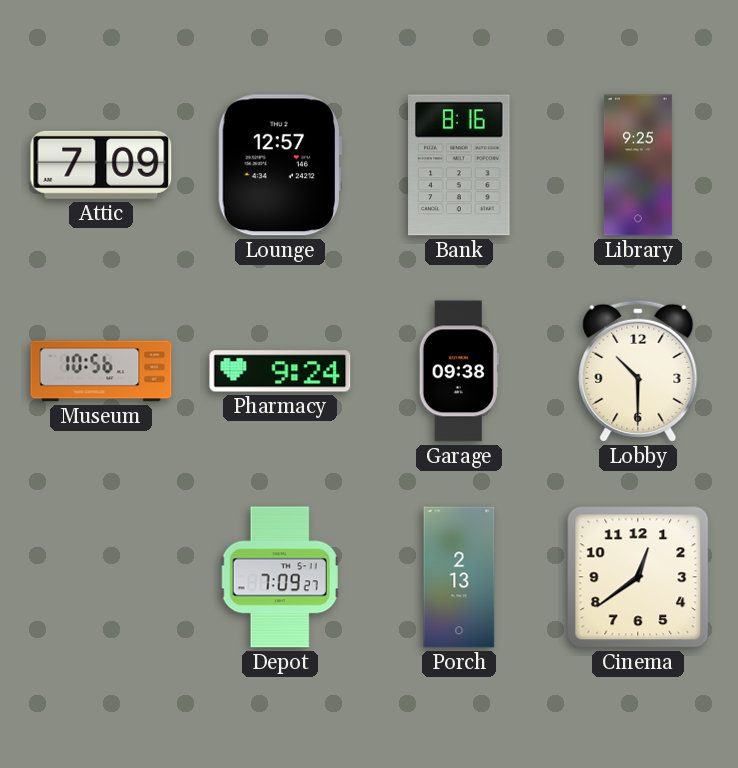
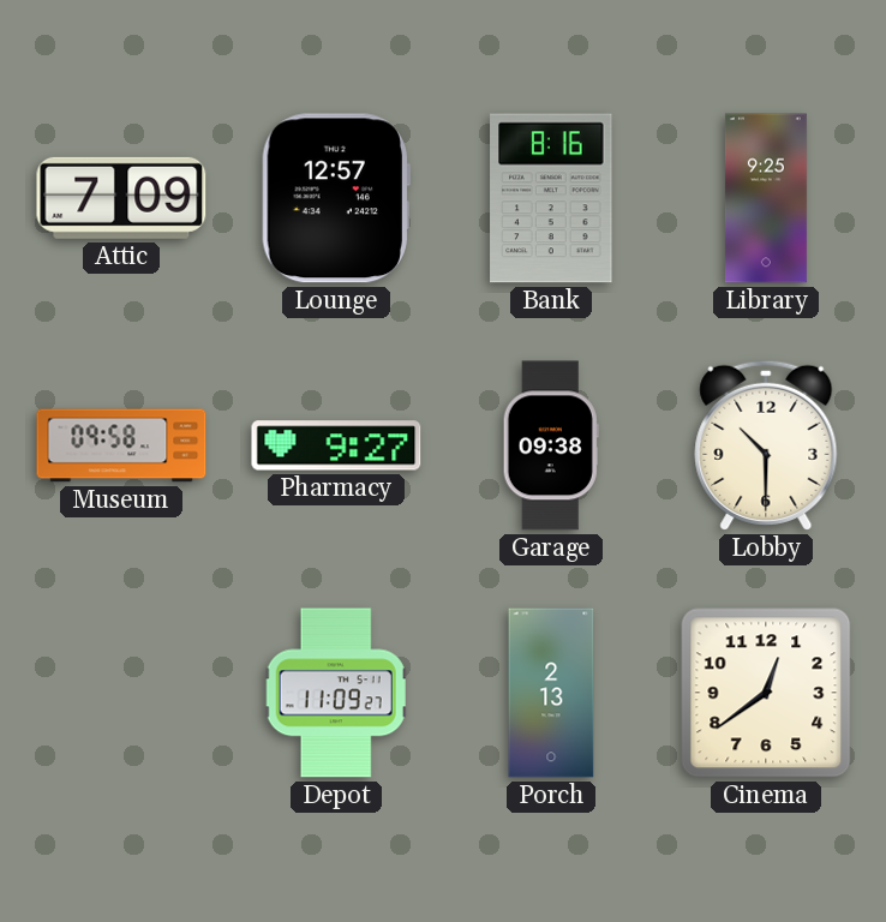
Museum: 10:56 -> 09:58
Pharmacy: 9:24 -> 9:27
Depot: 7:09 -> 11:09
